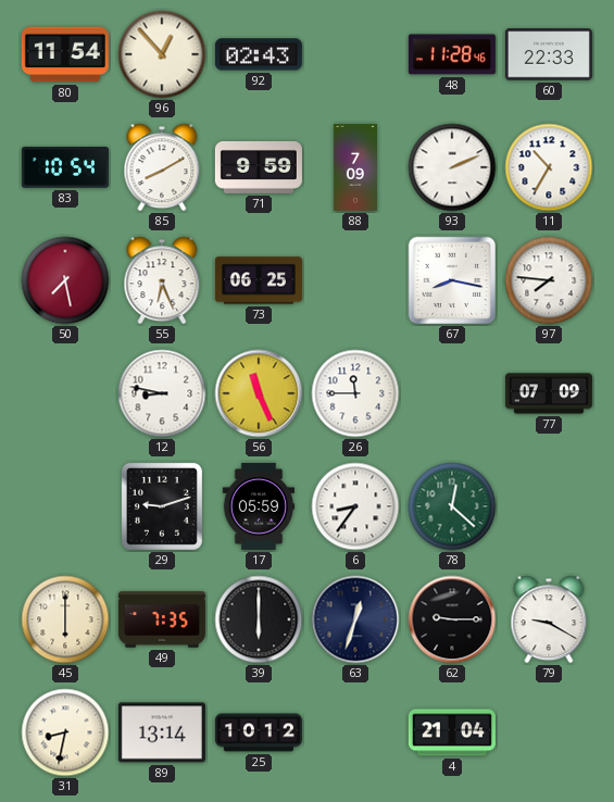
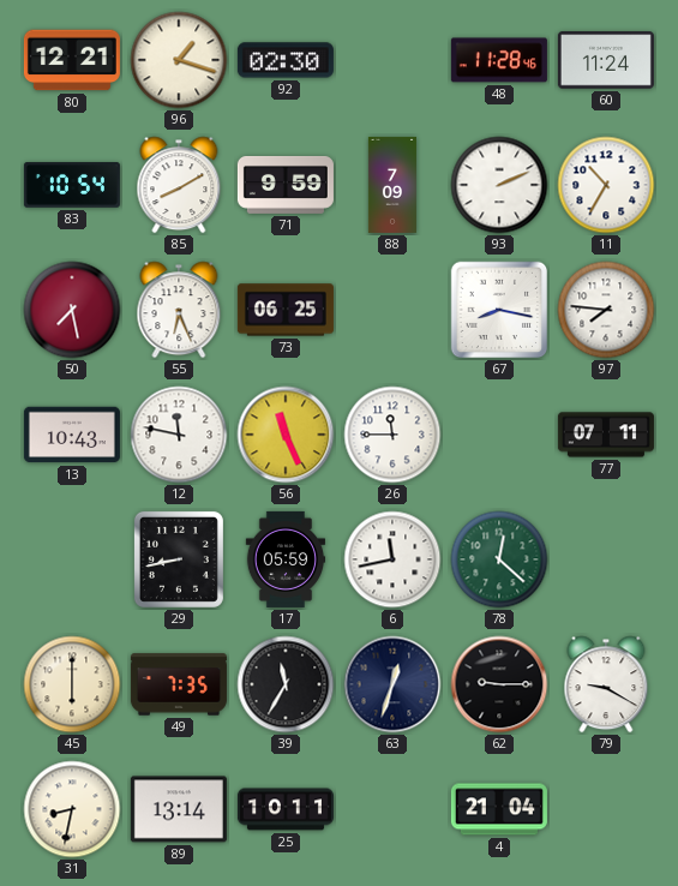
80: 11:54 -> 12:21
96: 12:53 -> 1:18
92: 02:43 -> 02:30
60: 22:33 -> 11:24
13: none -> 10:43
12: 8:47 -> 11:47
77: 07:09 -> 07:11
29: 9:12 -> 8:43
6: 8:36 -> 11:43
39: 6:00 -> 11:35
25: 10:12 -> 10:11
